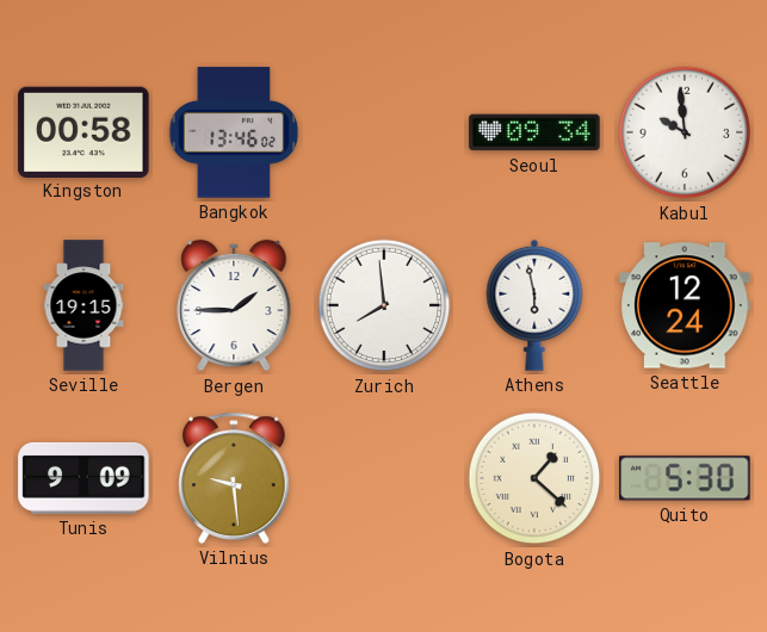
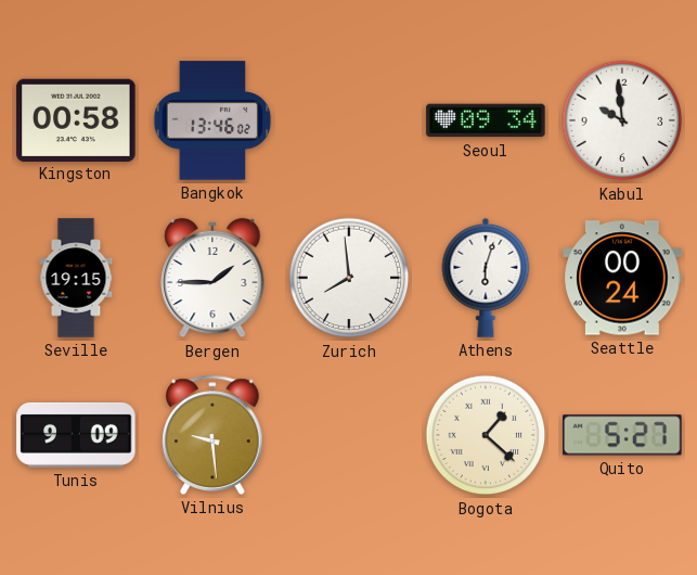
Athens: 5:58 -> 6:03
Seattle: 12:24 -> 00:24
Quito: 5:30 -> 5:27
